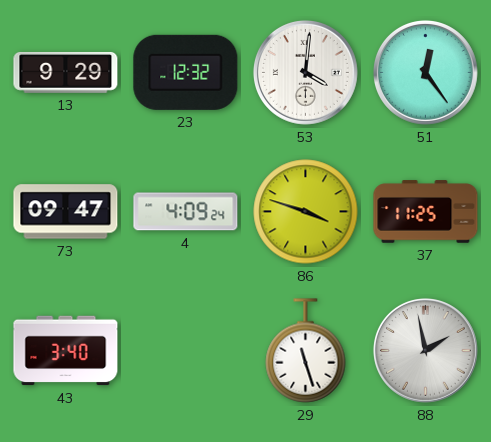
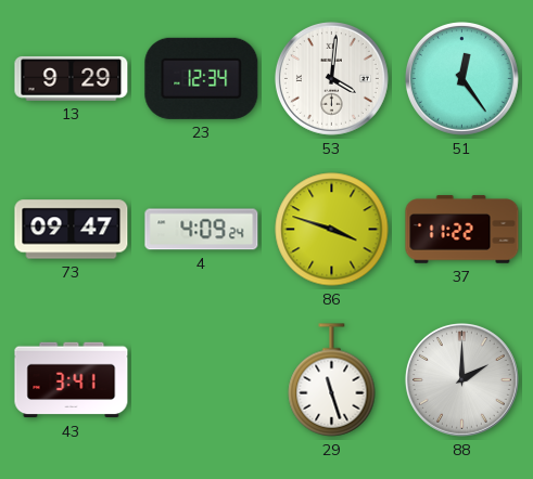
23: 12:32 -> 12:34
37: 11:25 -> 11:22
43: 3:40 -> 3:41
88: 1:58 -> 2:00
